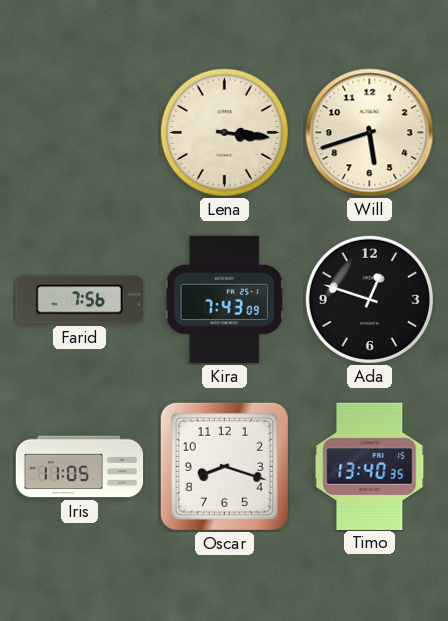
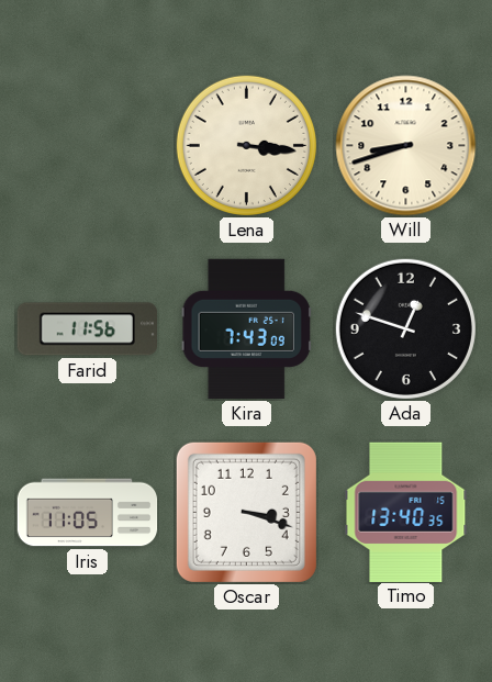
Will: 5:42 -> 8:42
Farid: 7:56 -> 11:56
Oscar: 8:18 -> 3:18
